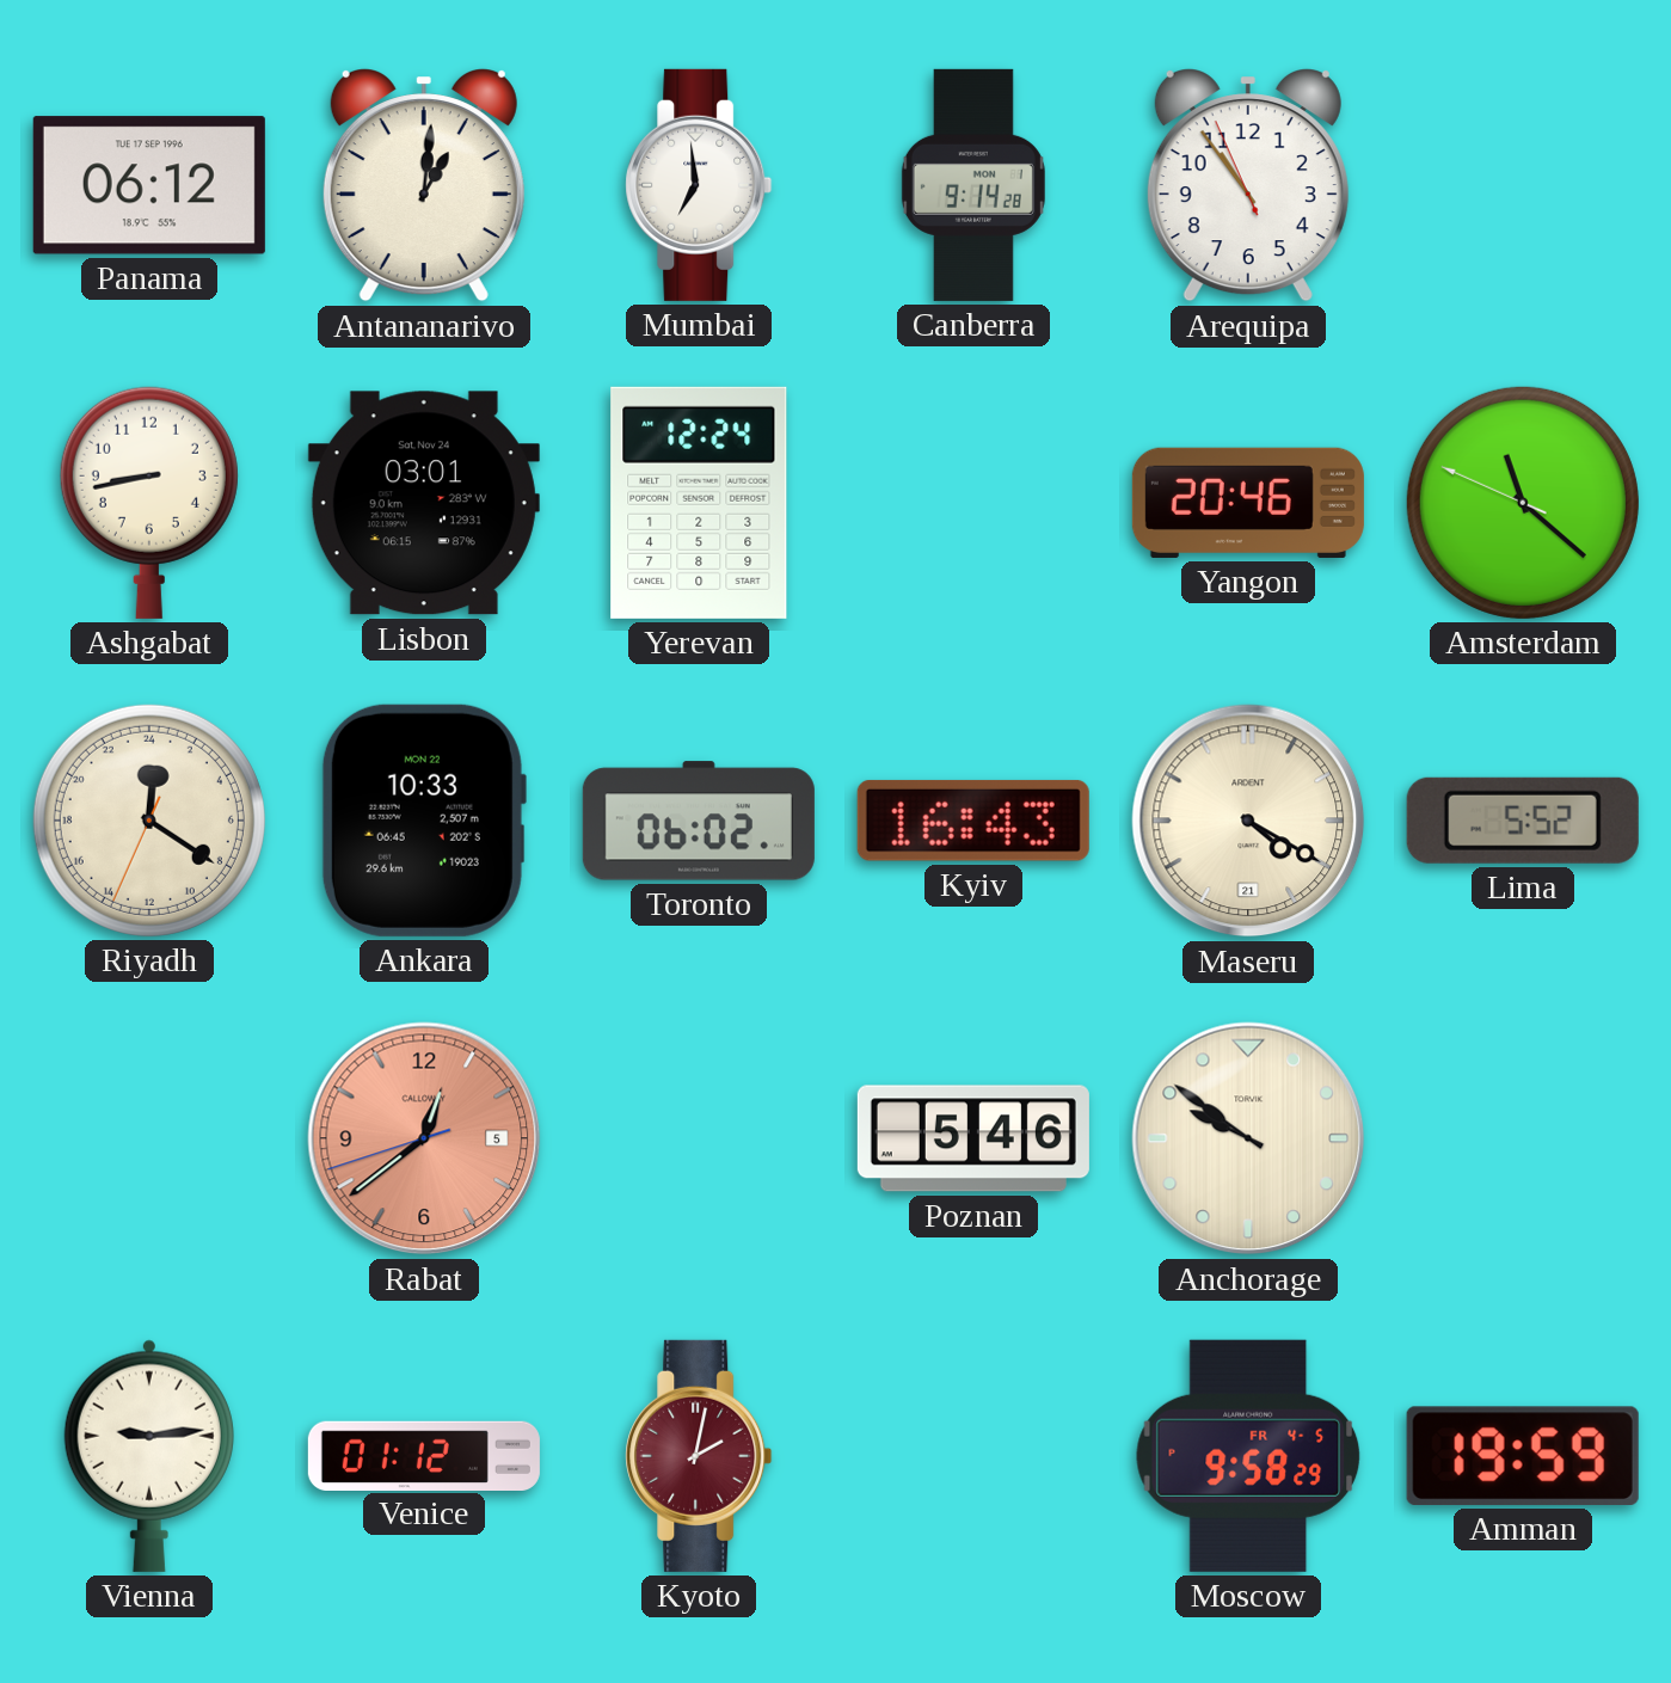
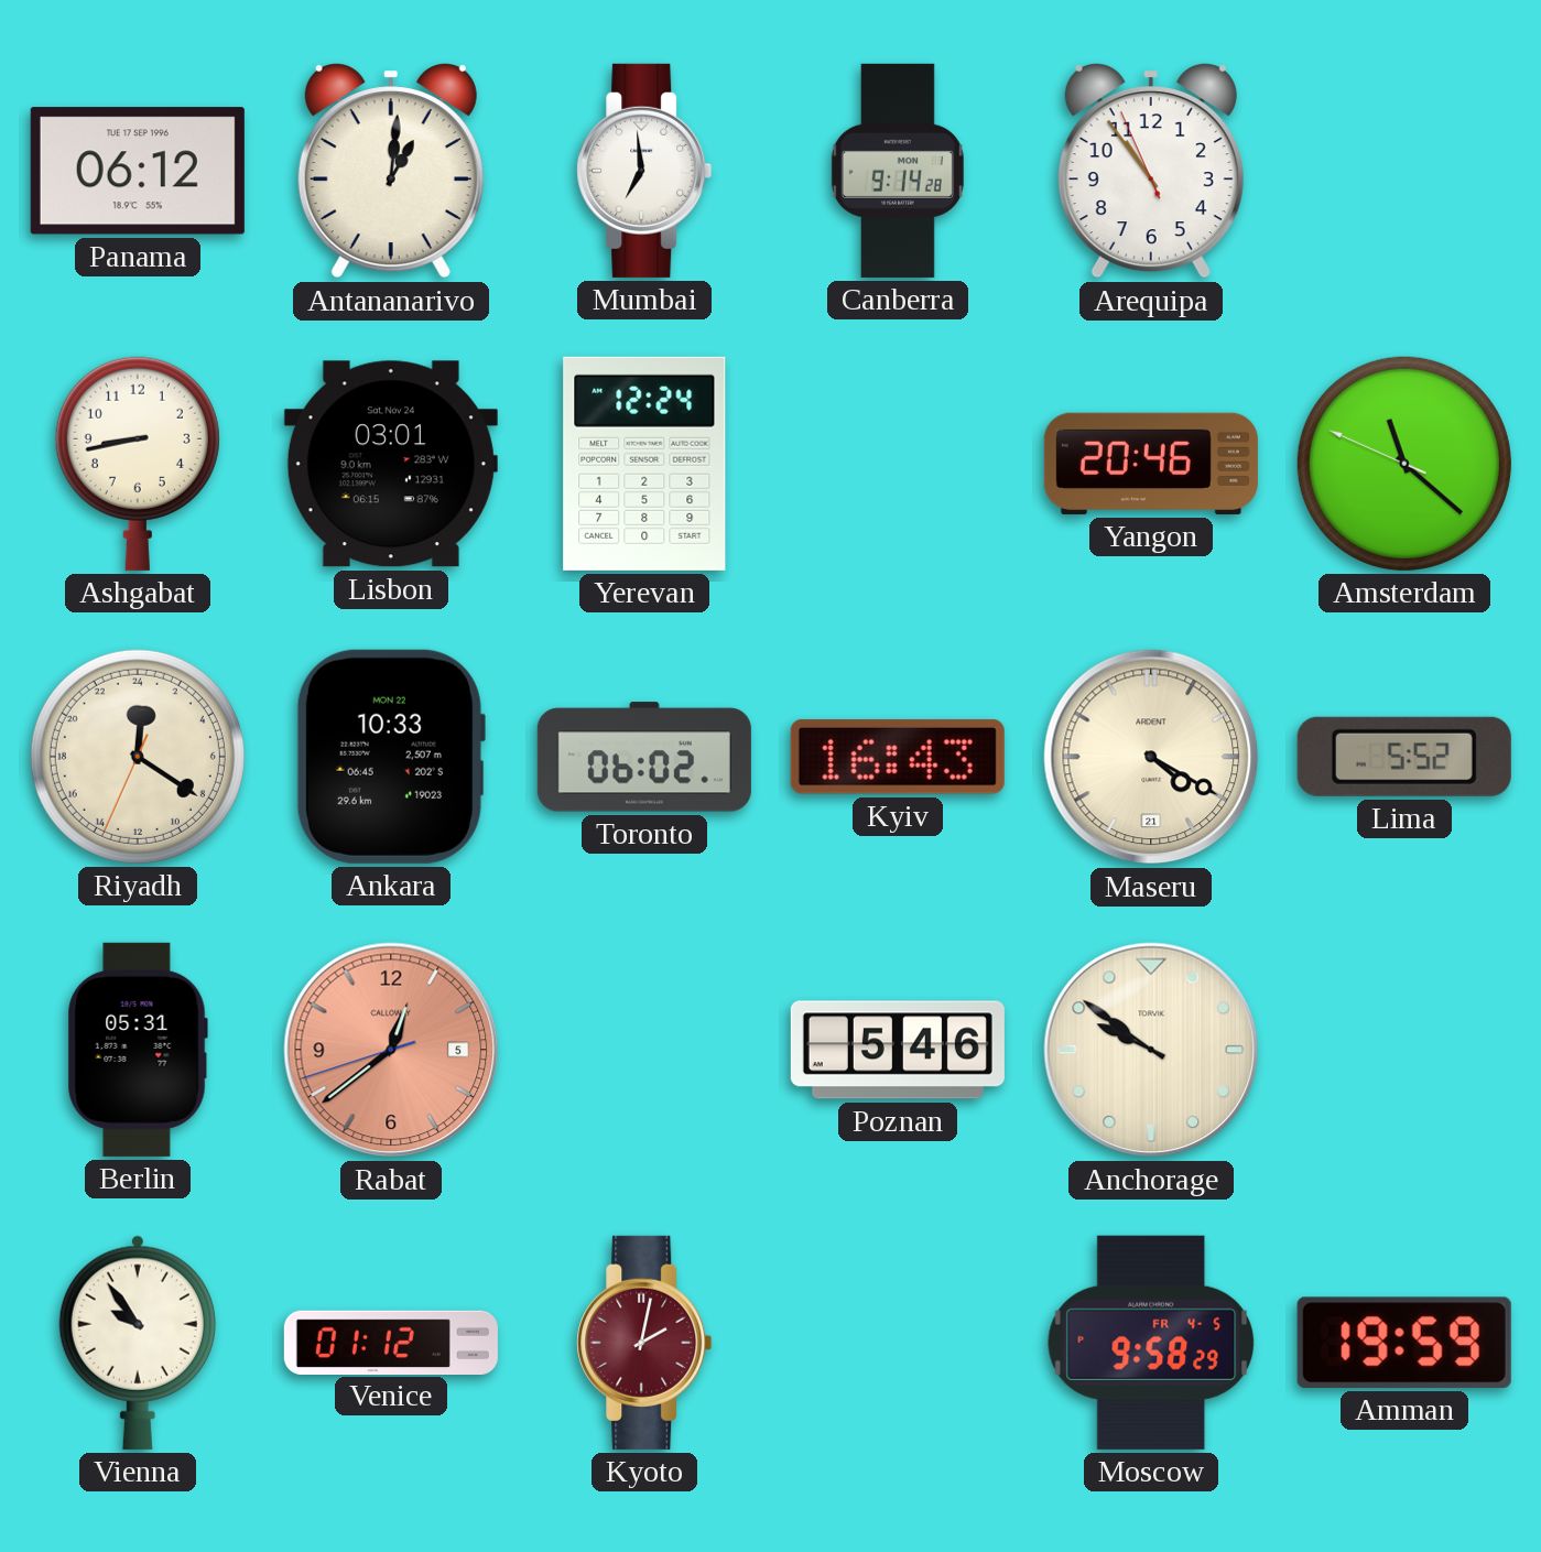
Berlin: none -> 05:31
Vienna: 9:14 -> 9:54
